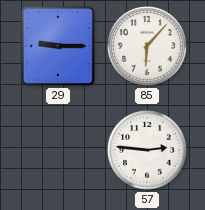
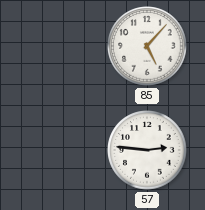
29: 9:15 -> none
85: 6:07 -> 5:07
